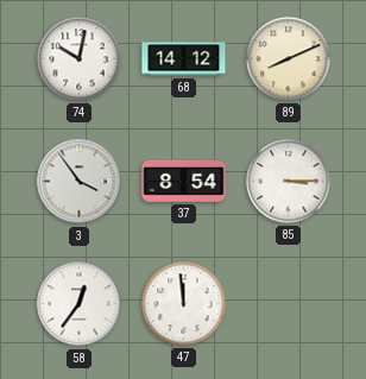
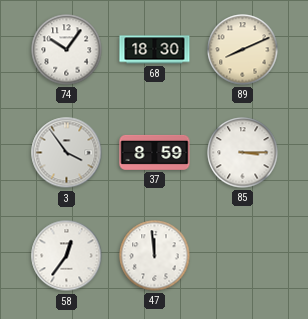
74: 10:02 -> 10:06
68: 14:12 -> 18:30
37: 8:54 -> 8:59
